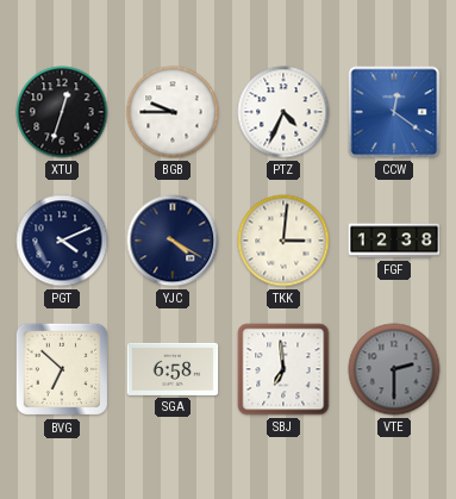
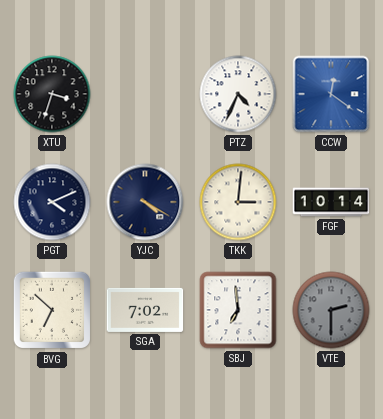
XTU: 12:33 -> 3:33
BGB: 9:45 -> none
FGF: 12:38 -> 10:14
SGA: 6:58 -> 7:02
